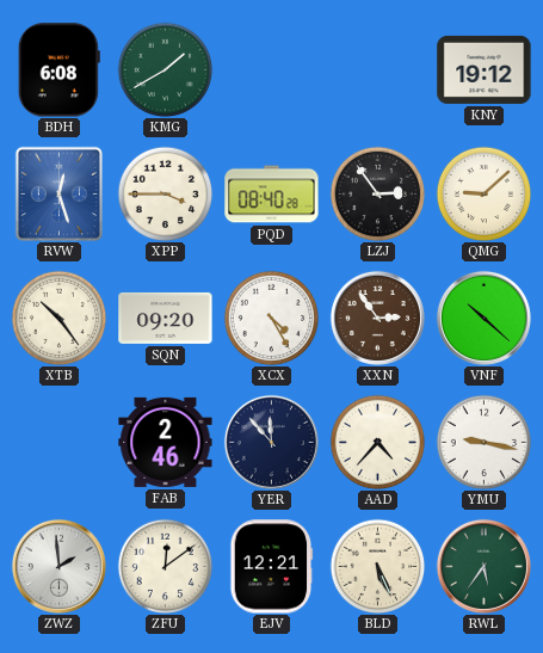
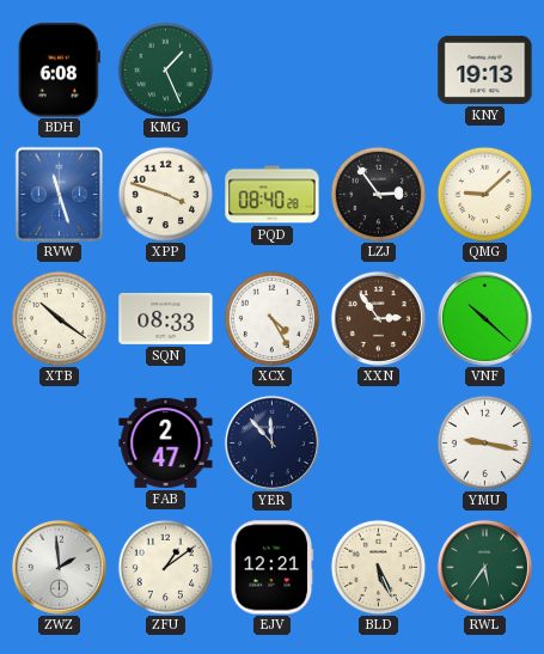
KMG: 1:40 -> 1:26
KNY: 19:12 -> 19:13
RVW: 12:27 -> 11:27
XPP: 3:45 -> 3:48
XTB: 10:24 -> 10:21
SQN: 09:20 -> 08:33
FAB: 2:46 -> 2:47
AAD: 4:37 -> none
ZFU: 12:09 -> 1:09
